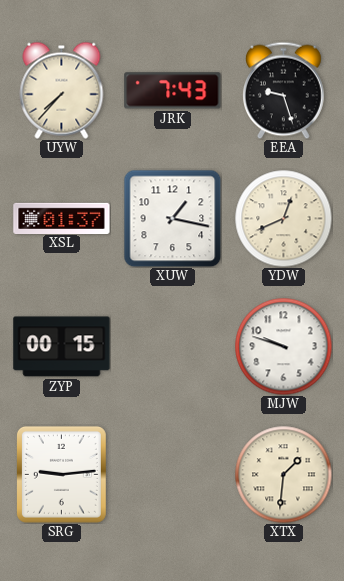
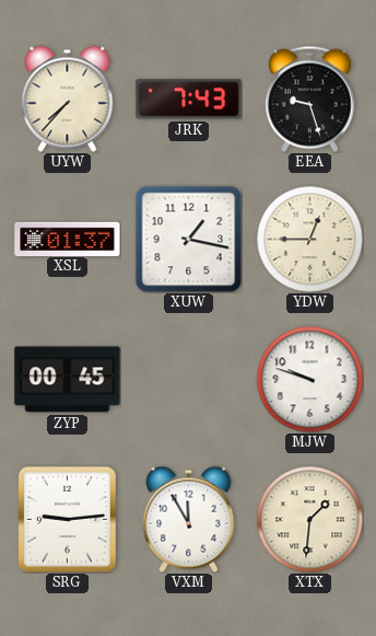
YDW: 12:41 -> 12:45
ZYP: 00:15 -> 00:45
VXM: none -> 11:55
